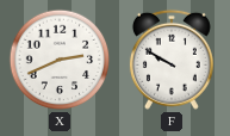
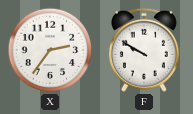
X: 2:41 -> 2:36
